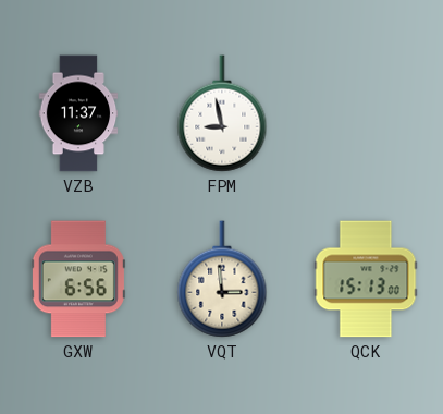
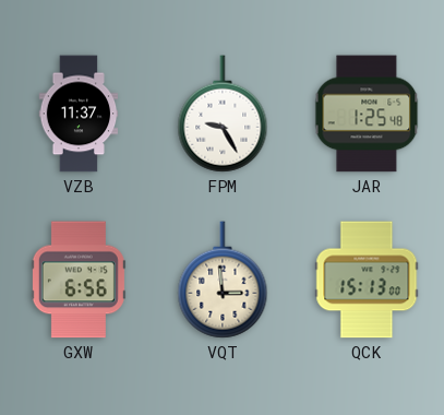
FPM: 8:58 -> 9:25
JAR: none -> 1:25
